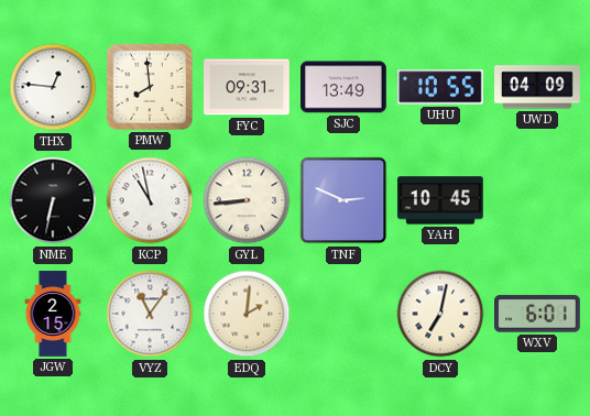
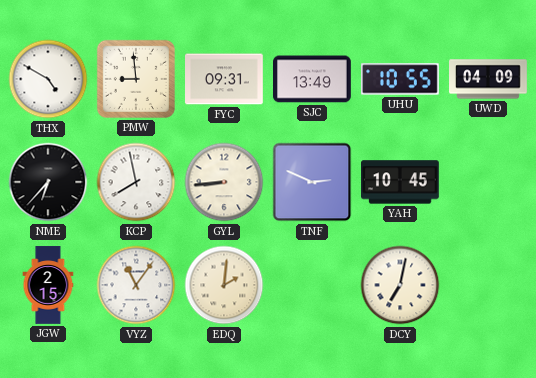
THX: 12:46 -> 4:50
PMW: 7:59 -> 8:59
NME: 6:32 -> 6:37
KCP: 10:58 -> 7:58
WXV: 6:01 -> none
